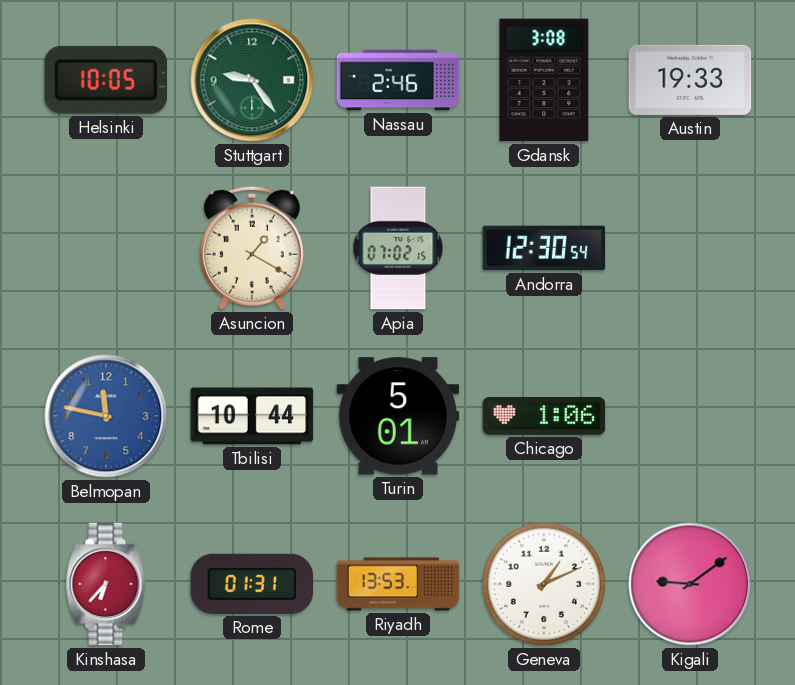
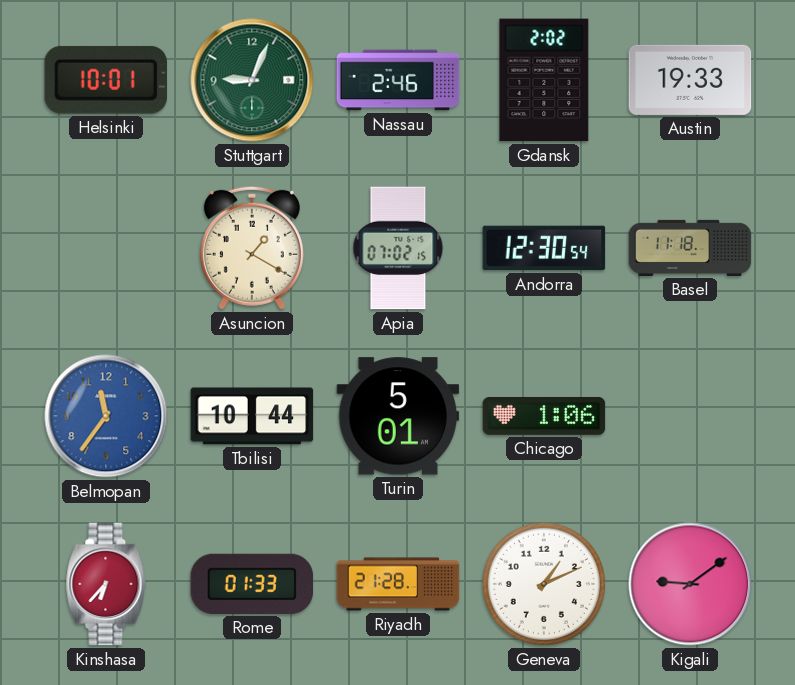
Helsinki: 10:05 -> 10:01
Stuttgart: 9:24 -> 9:04
Gdansk: 3:08 -> 2:02
Basel: none -> 11:18
Belmopan: 11:47 -> 11:36
Rome: 01:31 -> 01:33
Riyadh: 13:53 -> 21:28
